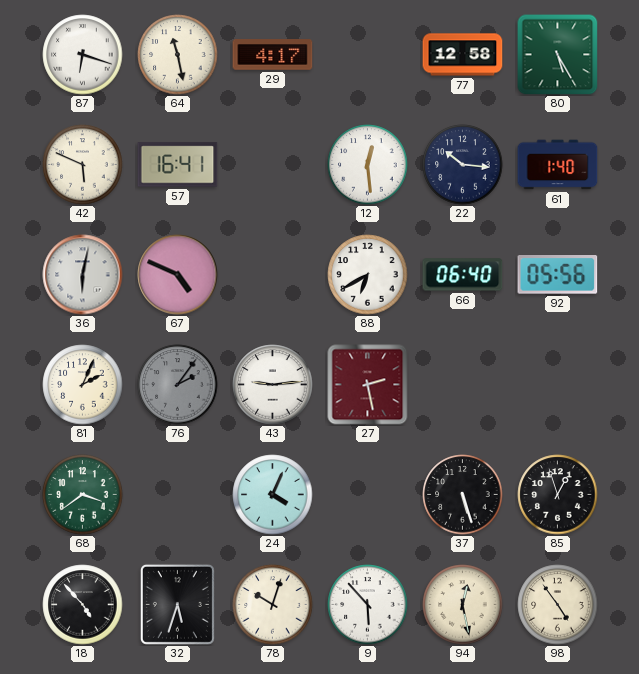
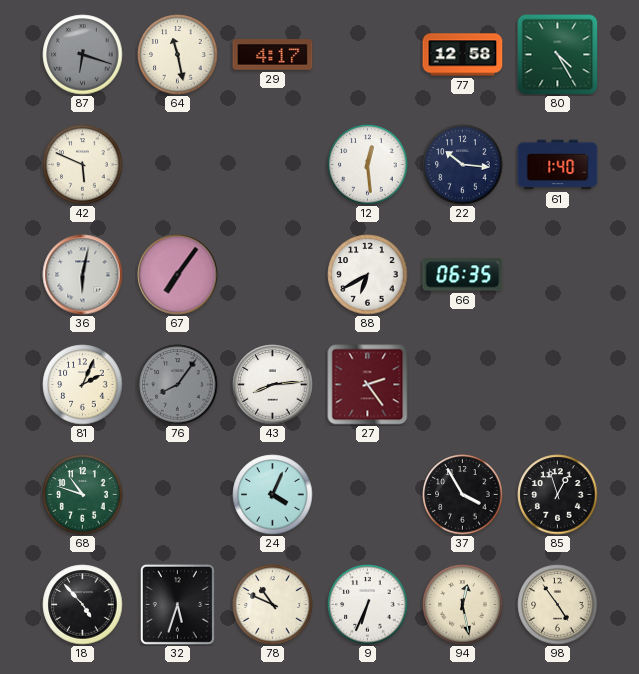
87 dial: white -> grey
80: 5:25 -> 4:25
57: 16:41 -> none
67: 4:49 -> 7:06
66: 06:40 -> 06:35
92: 05:56 -> none
76: 2:06 -> 8:06
43: 9:14 -> 8:14
27: 2:28 -> 2:24
68: 3:39 -> 10:48
37: 5:27 -> 3:55
78: 10:03 -> 10:49
9: 5:53 -> 6:34
